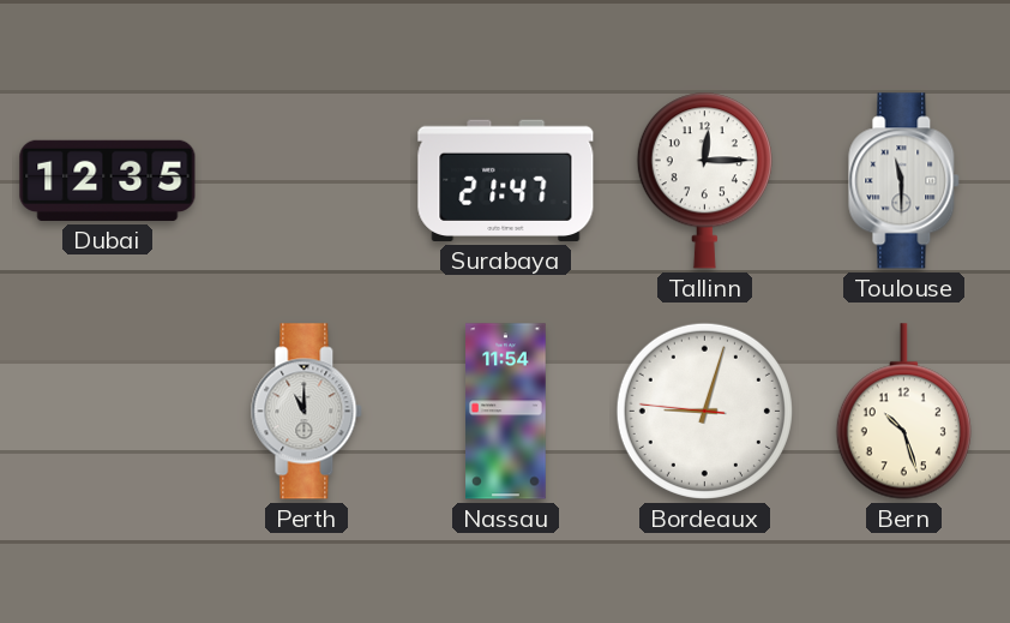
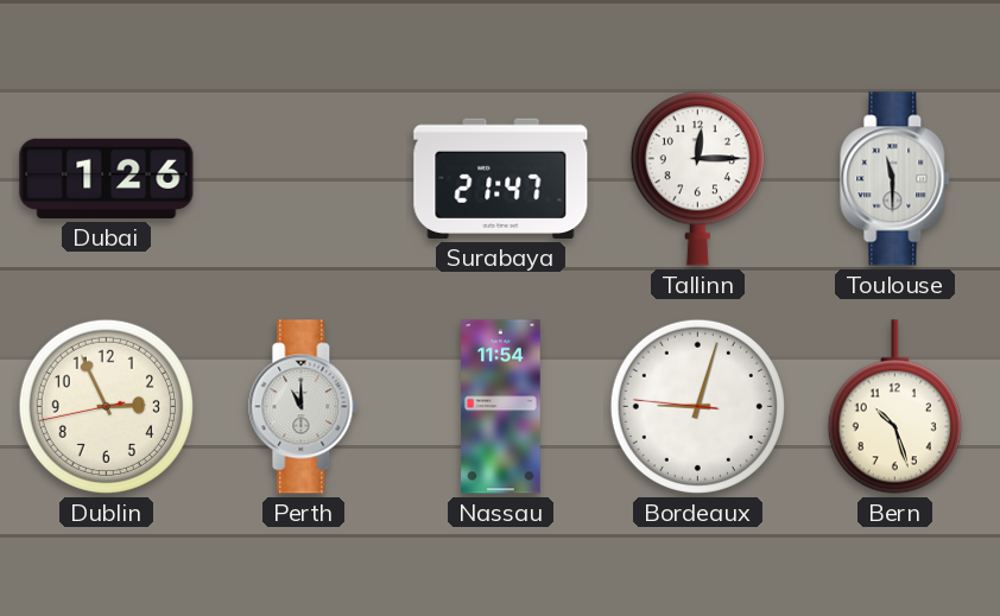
Dubai: 12:35 -> 1:26
Dublin: none -> 2:55
